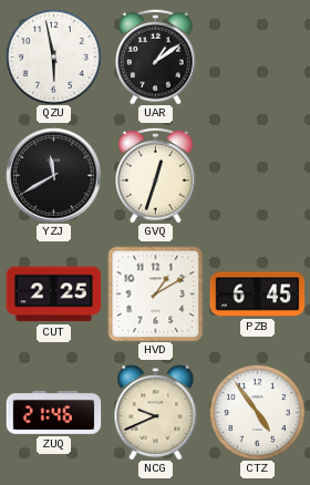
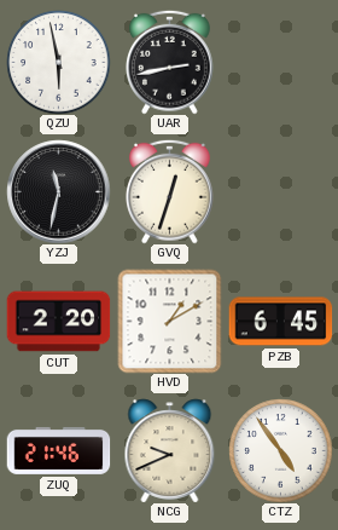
UAR: 1:09 -> 2:43
YZJ: 11:40 -> 11:32
CUT: 2:25 -> 2:20
